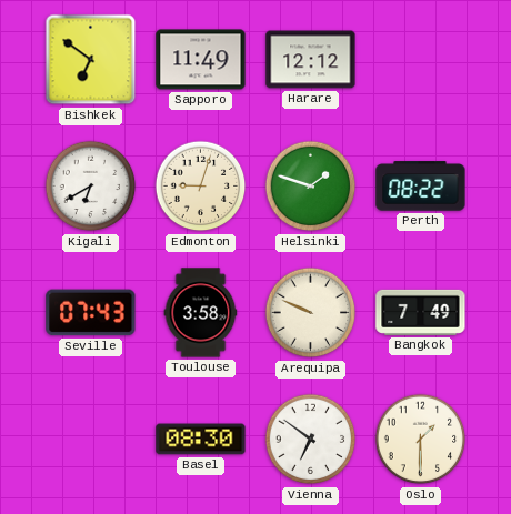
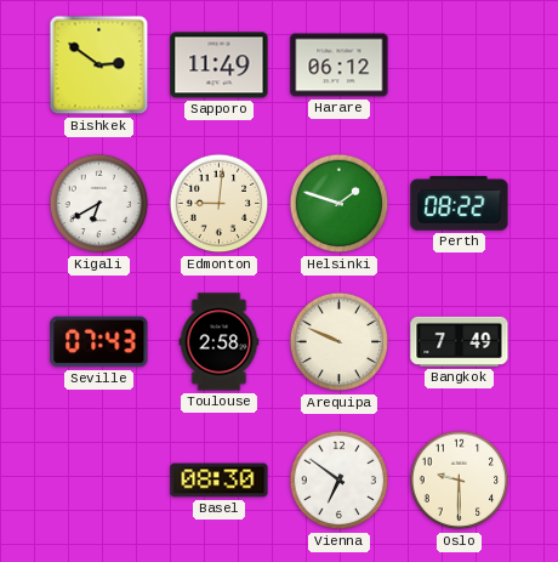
Bishkek: 6:51 -> 2:51
Harare: 12:12 -> 06:12
Edmonton: 9:03 -> 9:01
Toulouse: 3:58 -> 2:58
Oslo: 1:30 -> 9:30
